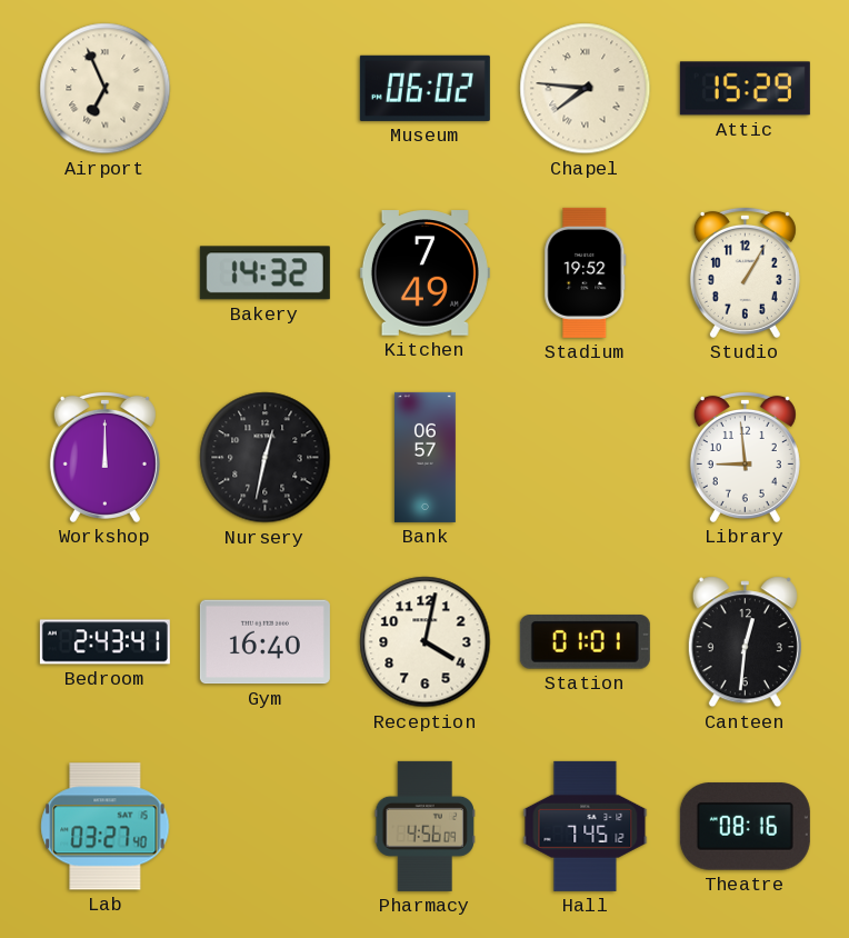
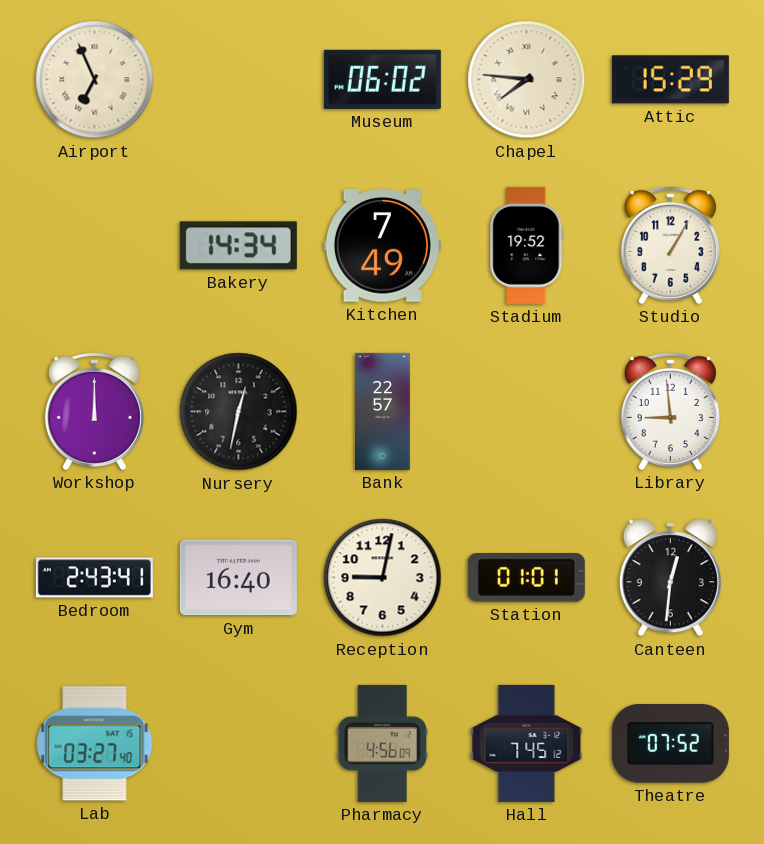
Bakery: 14:32 -> 14:34
Bank: 06:57 -> 22:57
Reception: 4:02 -> 9:02
Theatre: 08:16 -> 07:52
